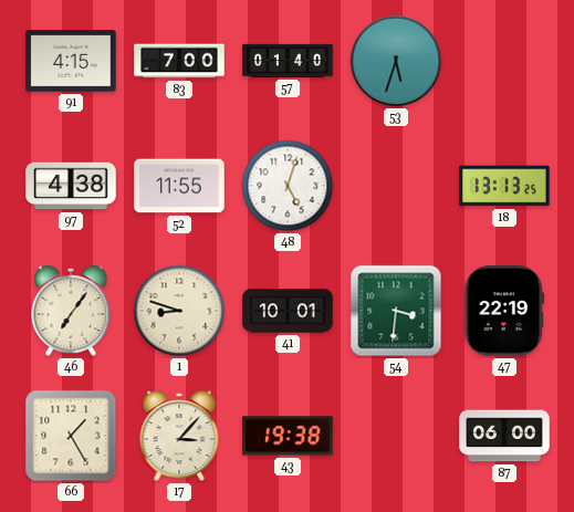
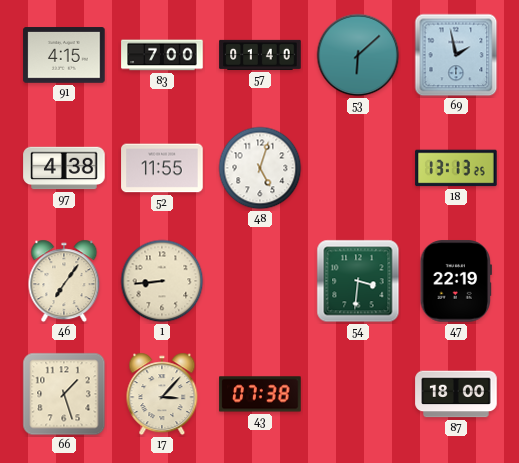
53: 5:33 -> 6:08
69: none -> 1:58
1: 8:48 -> 8:44
41: 10:01 -> none
66: 1:25 -> 1:27
43: 19:38 -> 07:38
87: 06:00 -> 18:00
